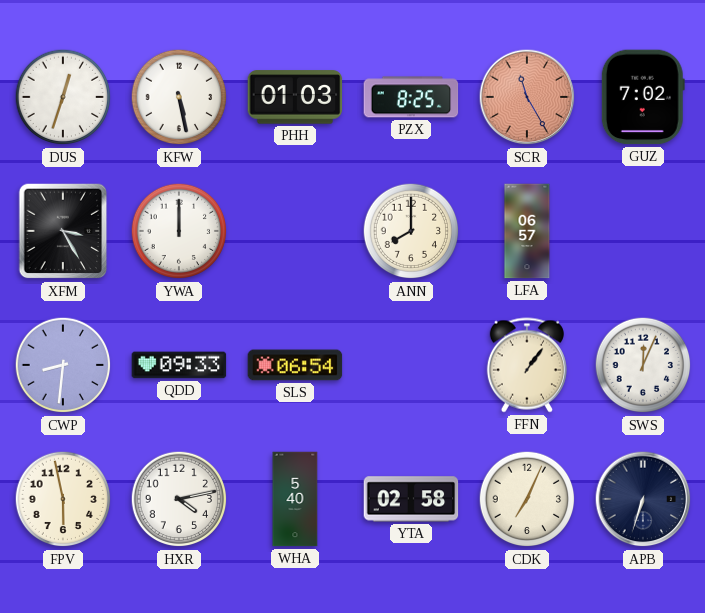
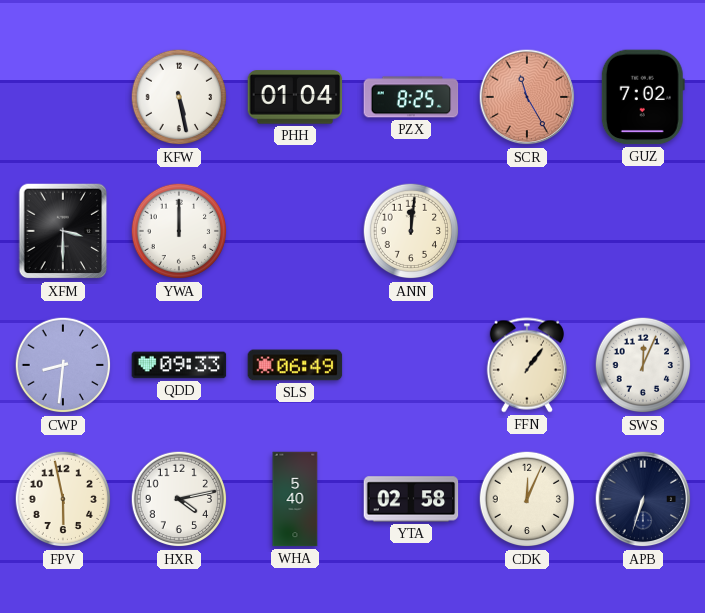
DUS: 12:33 -> none
PHH: 01:03 -> 01:04
XFM: 3:25 -> 3:30
ANN: 8:00 -> 12:01
LFA: 06:57 -> none
SLS: 06:54 -> 06:49
CDK: 7:04 -> 12:04
